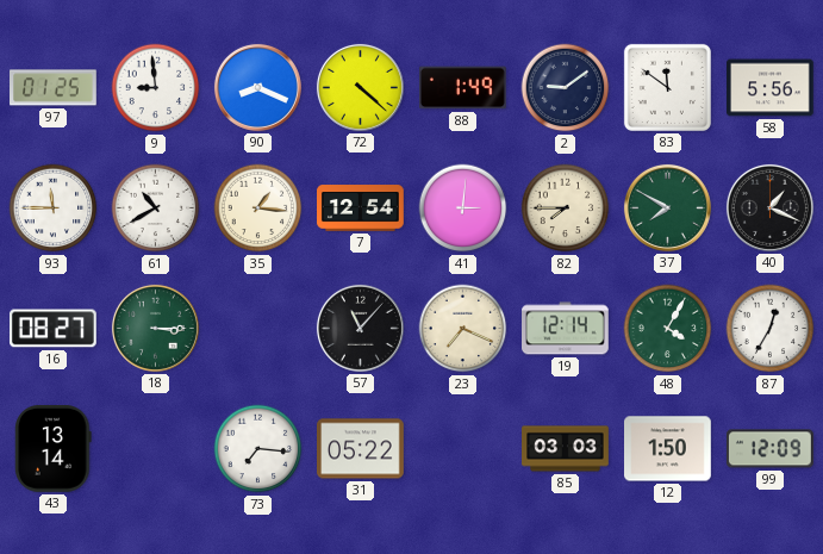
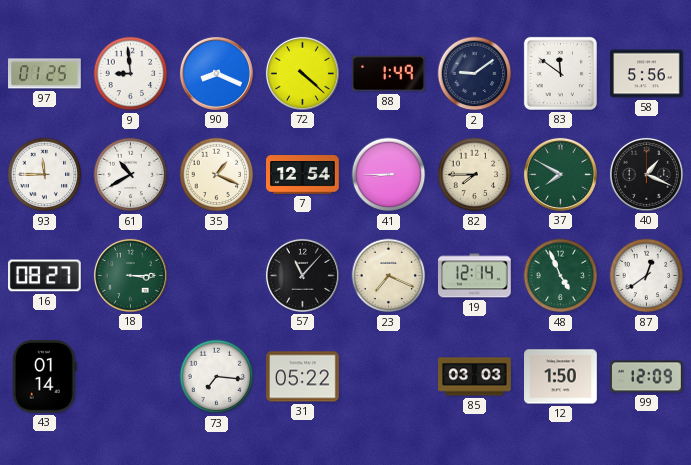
35: 1:16 -> 1:19
41: 3:01 -> 8:45
48: 4:05 -> 4:56
87: 12:35 -> 12:39
43: 13:14 -> 01:14
